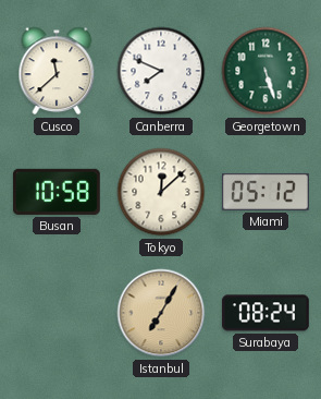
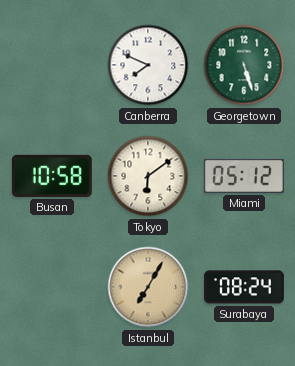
Cusco: 11:38 -> none
Tokyo: 12:08 -> 6:09
